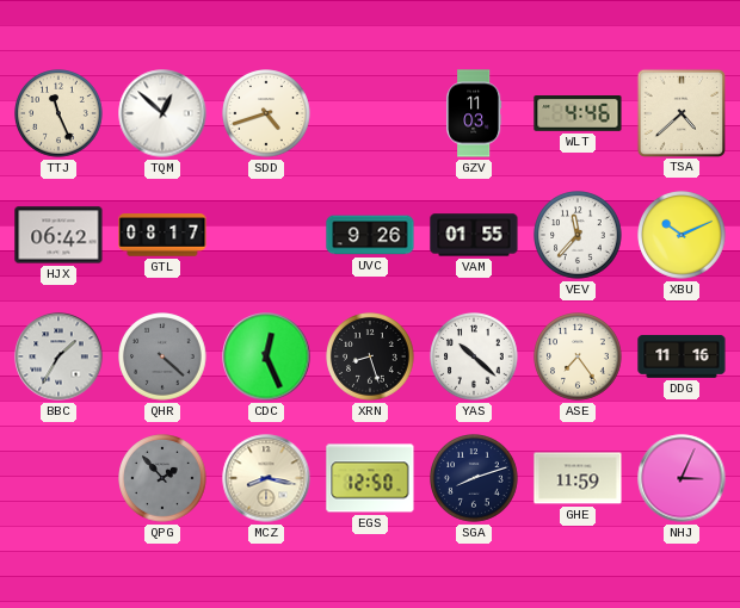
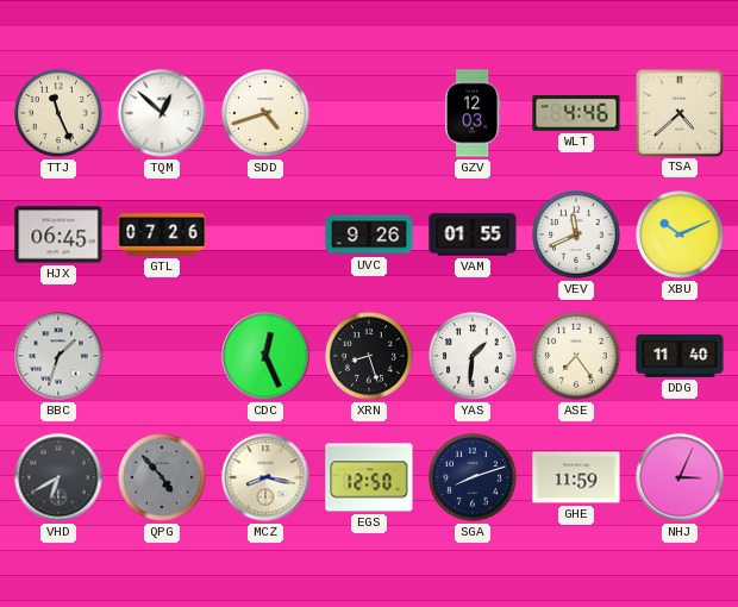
GZV: 11:03 -> 12:03
HJX: 06:42 -> 06:45
GTL: 08:17 -> 07:26
VEV: 11:37 -> 11:41
BBC: 1:35 -> 1:33
QHR: 4:22 -> none
YAS: 10:22 -> 1:31
DDG: 11:16 -> 11:40
VHD: none -> 6:40
QPG: 1:53 -> 4:53
